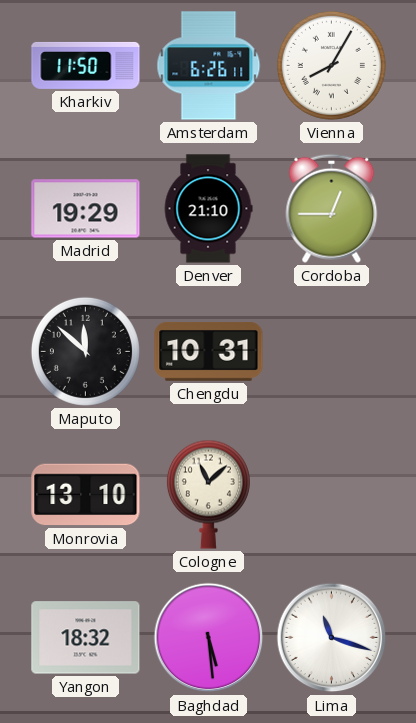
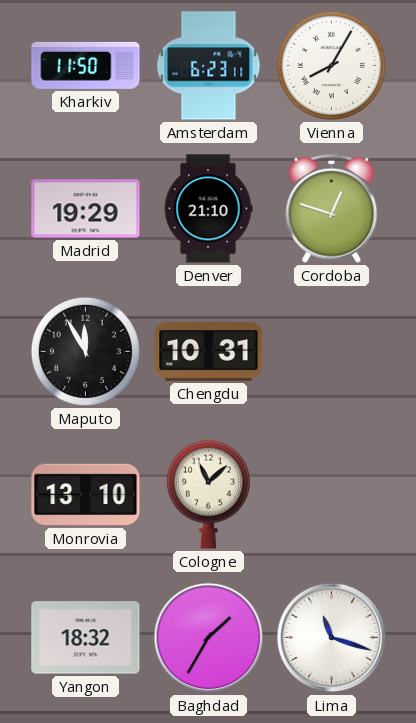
Amsterdam: 6:26 -> 6:23
Cordoba: 12:45 -> 12:48
Maputo: 11:52 -> 11:55
Baghdad: 5:29 -> 1:35
